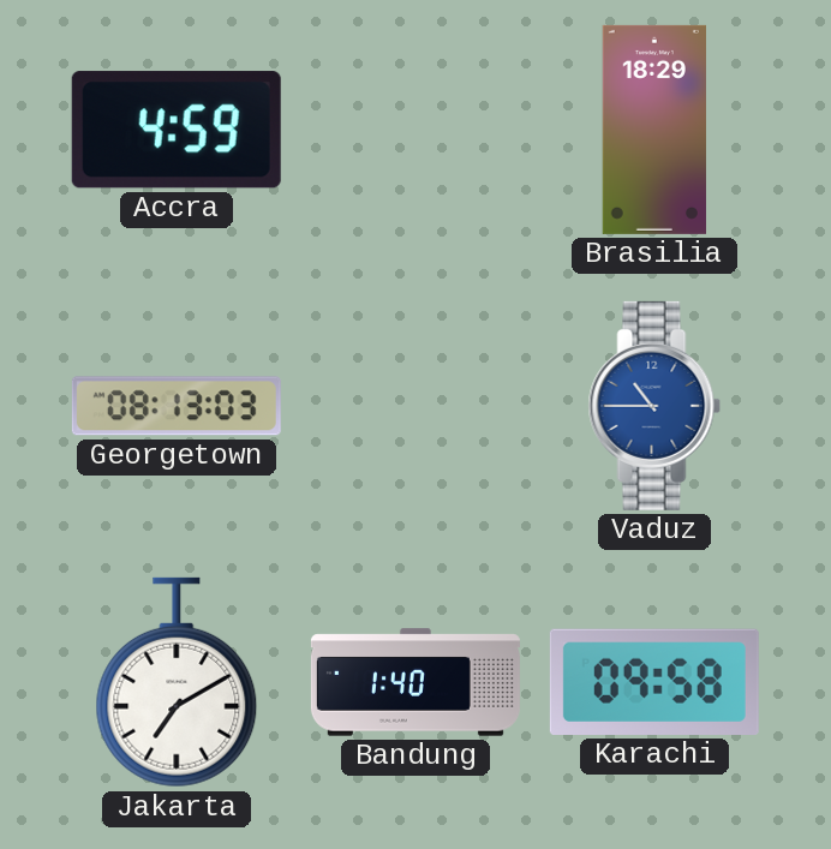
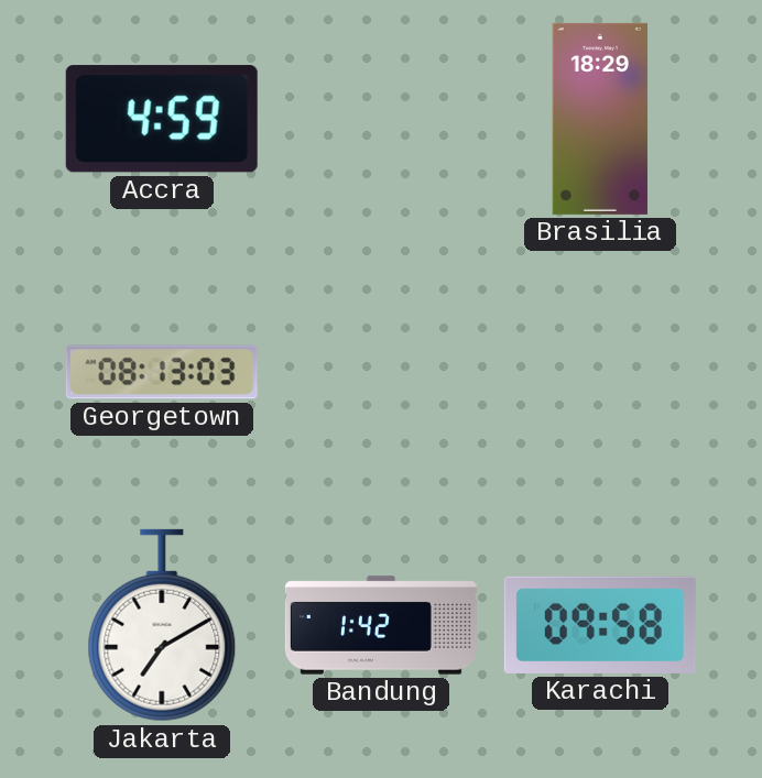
Vaduz: 10:45 -> none
Bandung: 1:40 -> 1:42
